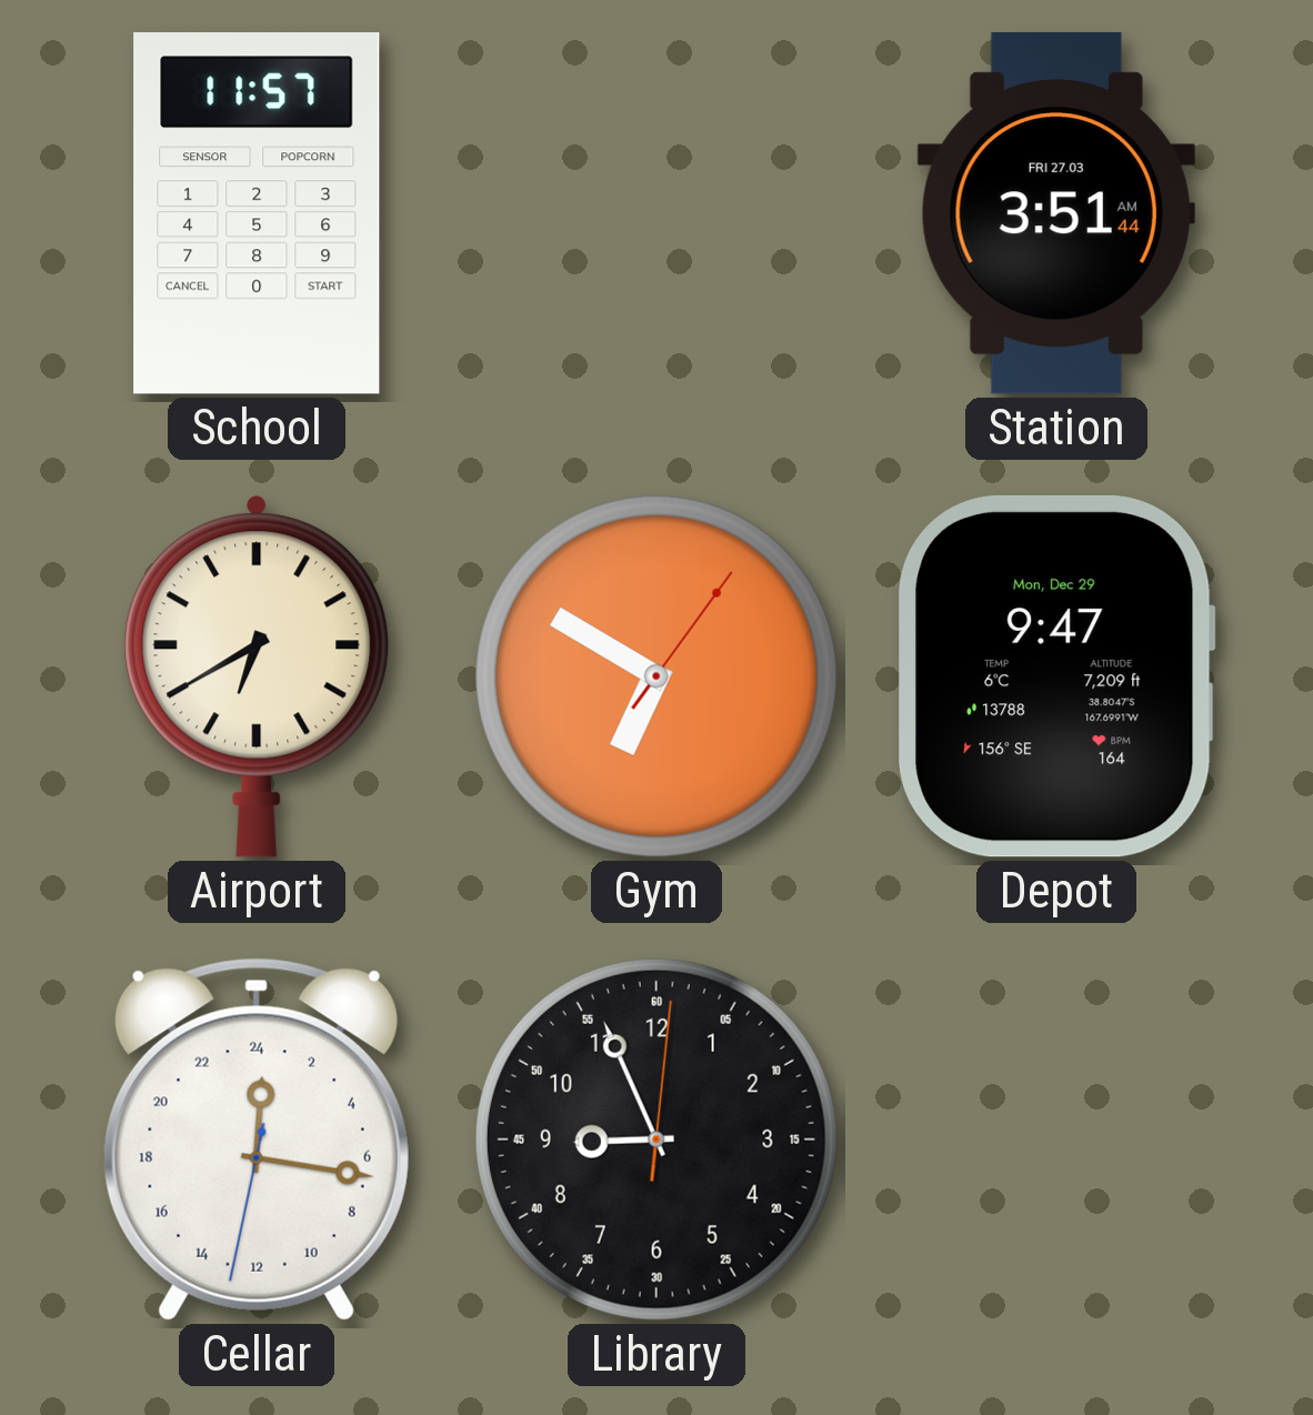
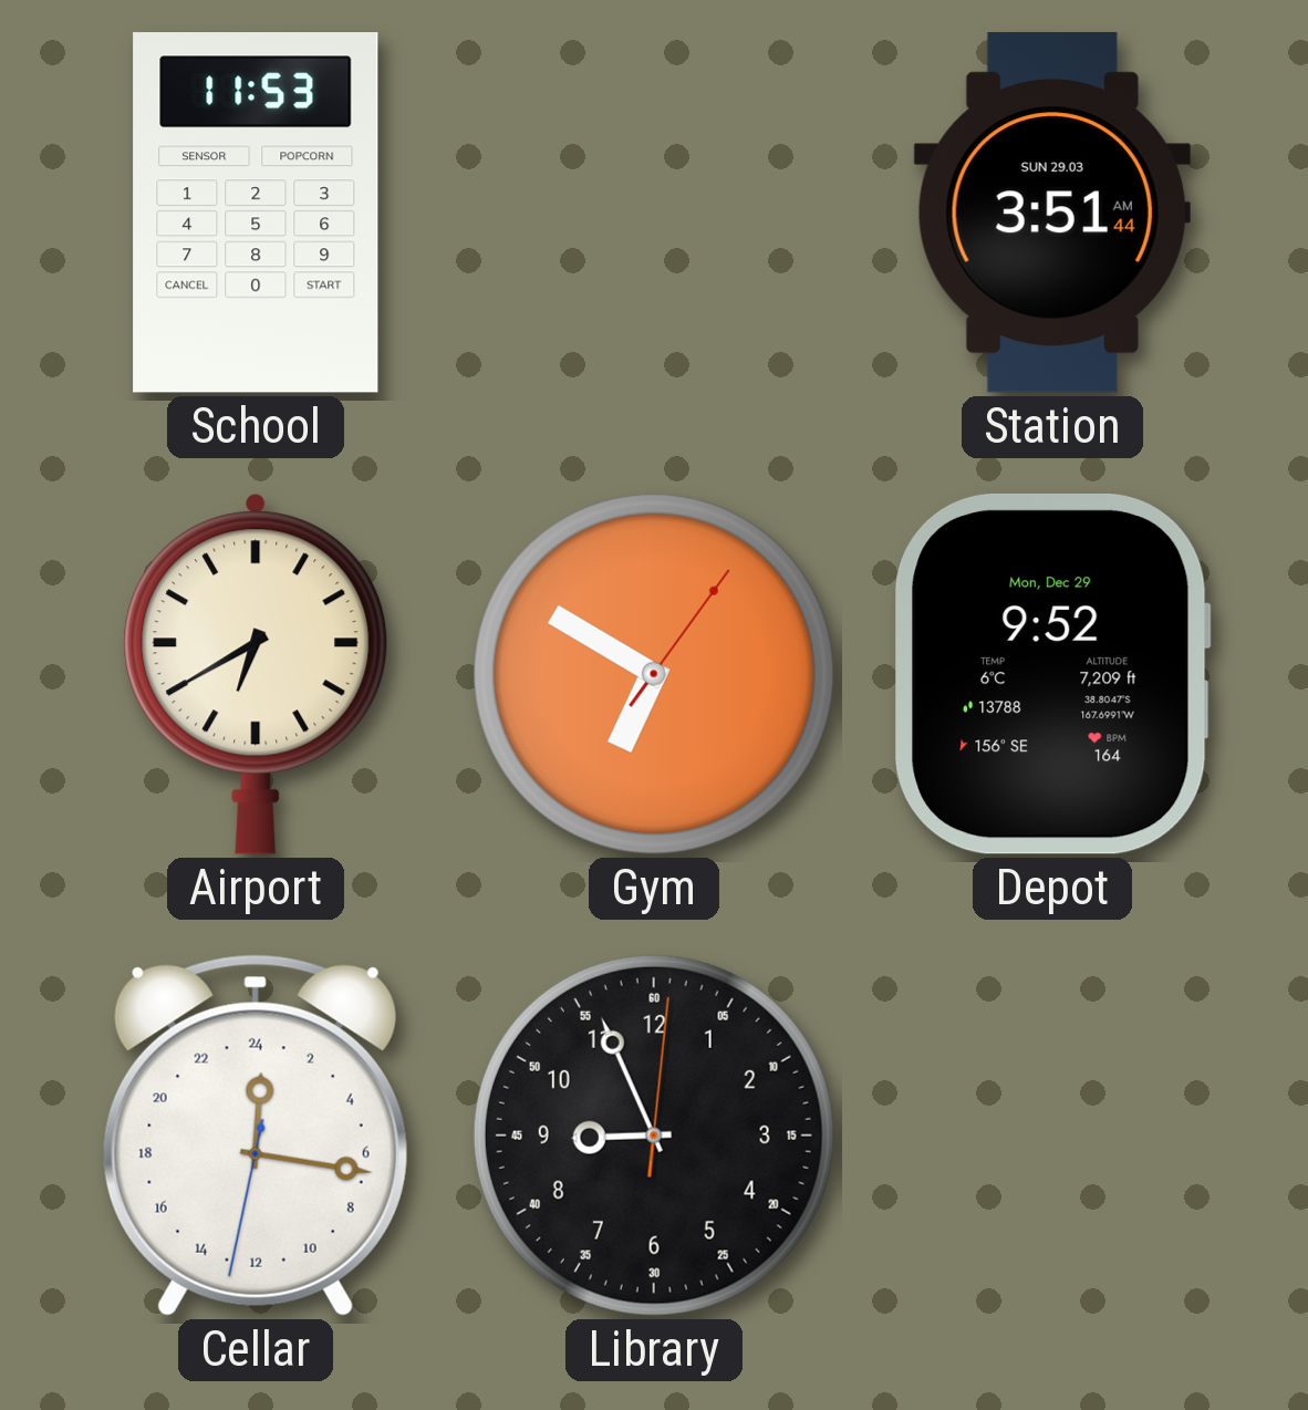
School: 11:57 -> 11:53
Station date: FRI 27.03 -> SUN 29.03
Depot: 9:47 -> 9:52
